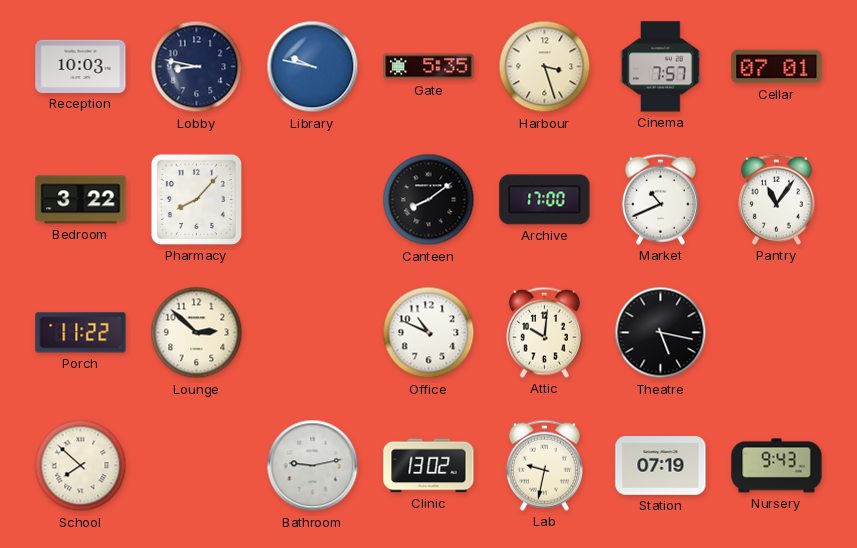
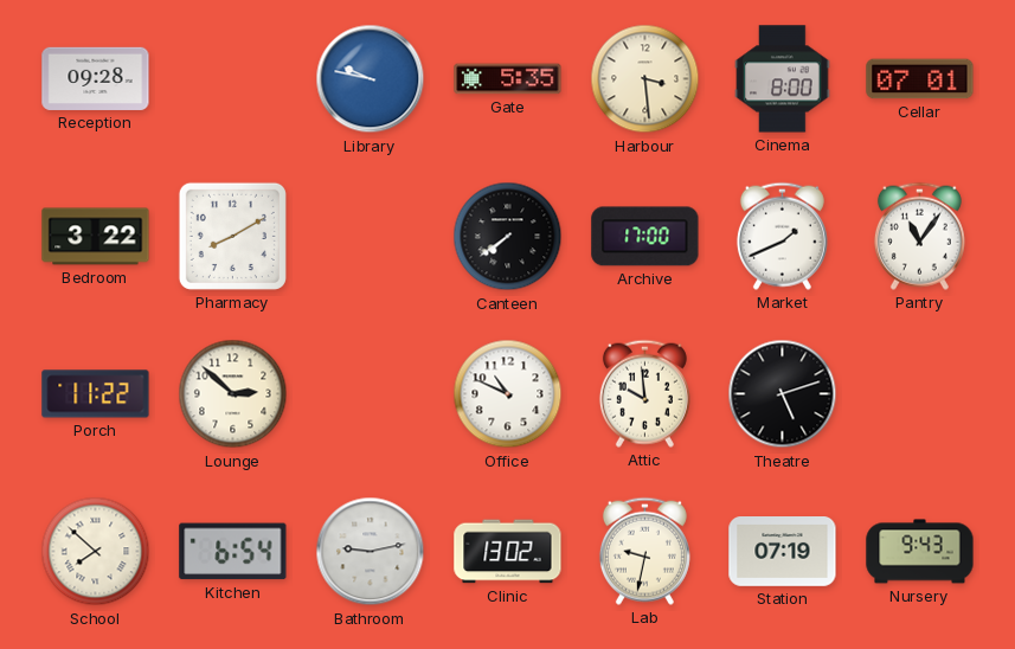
Reception: 10:03 -> 09:28
Lobby: 8:47 -> none
Harbour: 3:27 -> 3:29
Cinema: 7:57 -> 8:00
Pharmacy: 8:07 -> 8:10
Canteen: 8:09 -> 7:39
Market: 10:41 -> 1:41
Attic: 10:01 -> 9:59
Theatre: 5:17 -> 5:12
Kitchen: none -> 6:54
